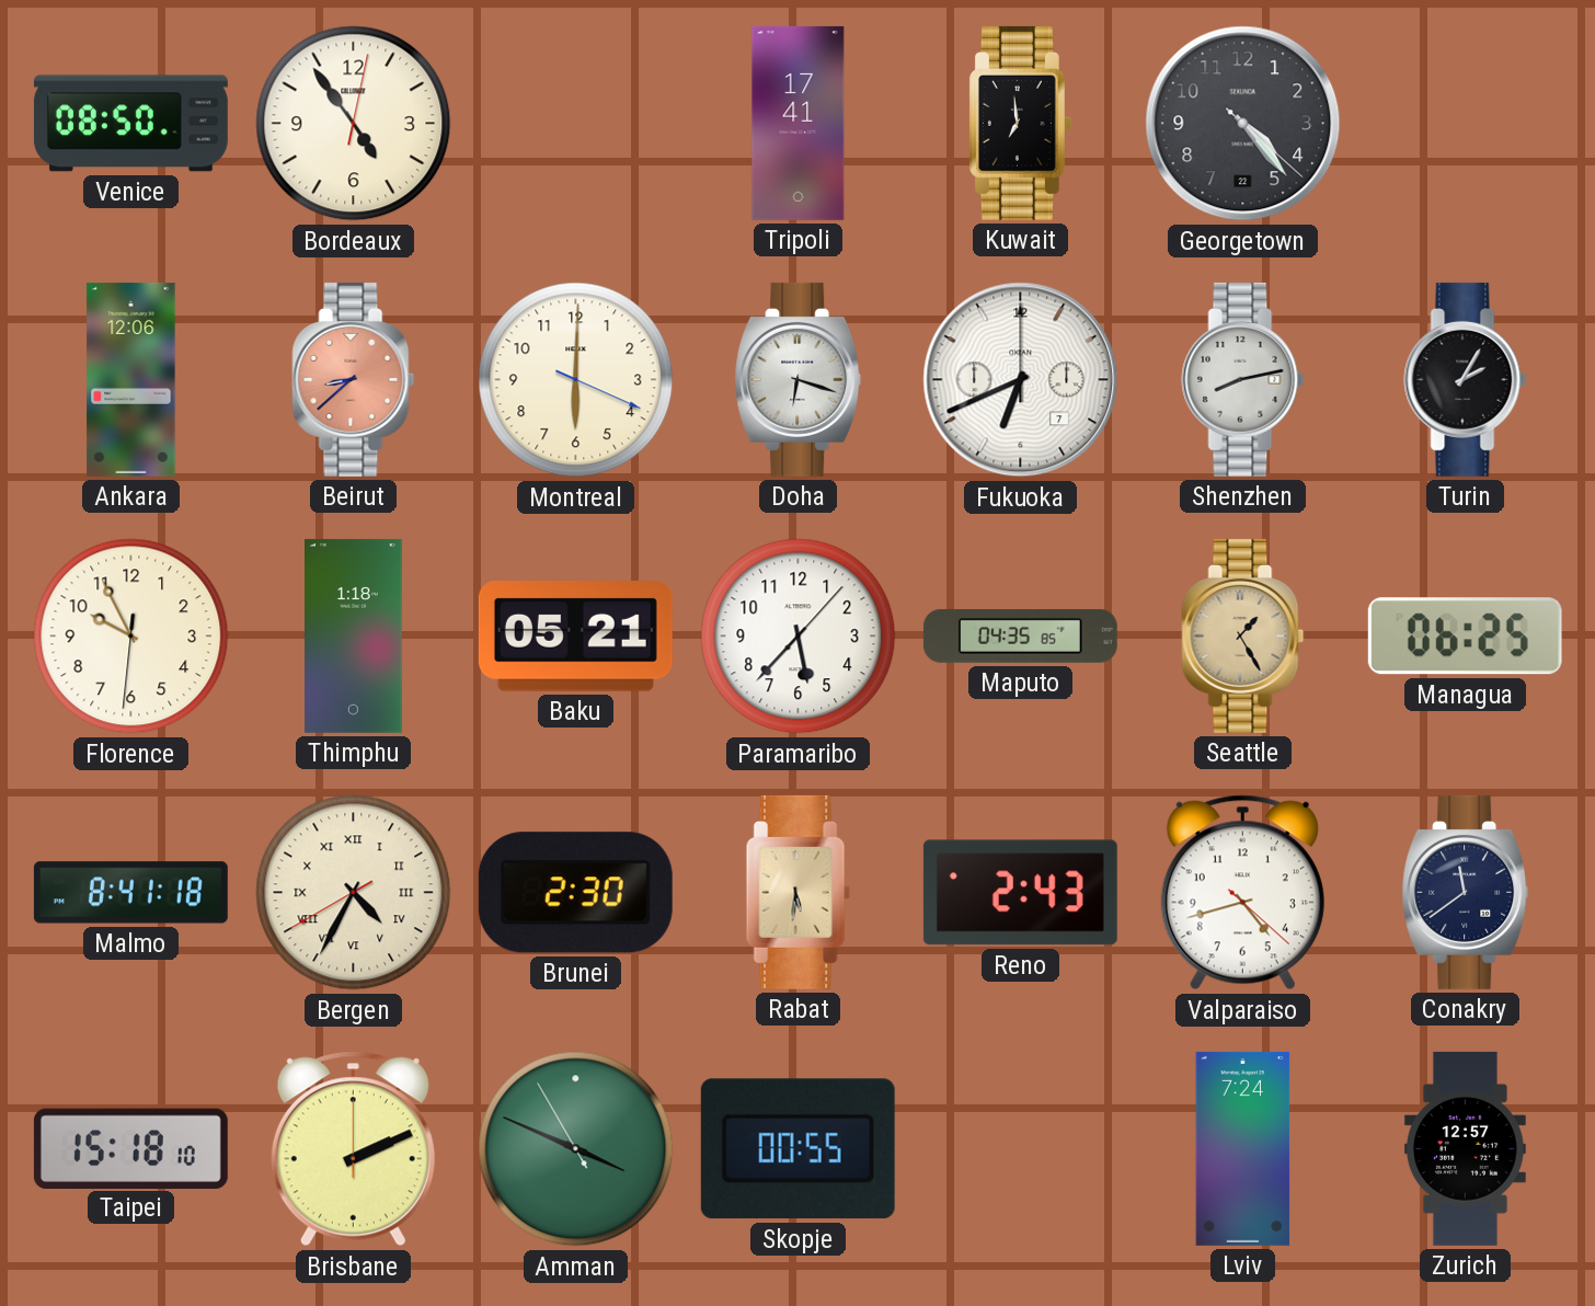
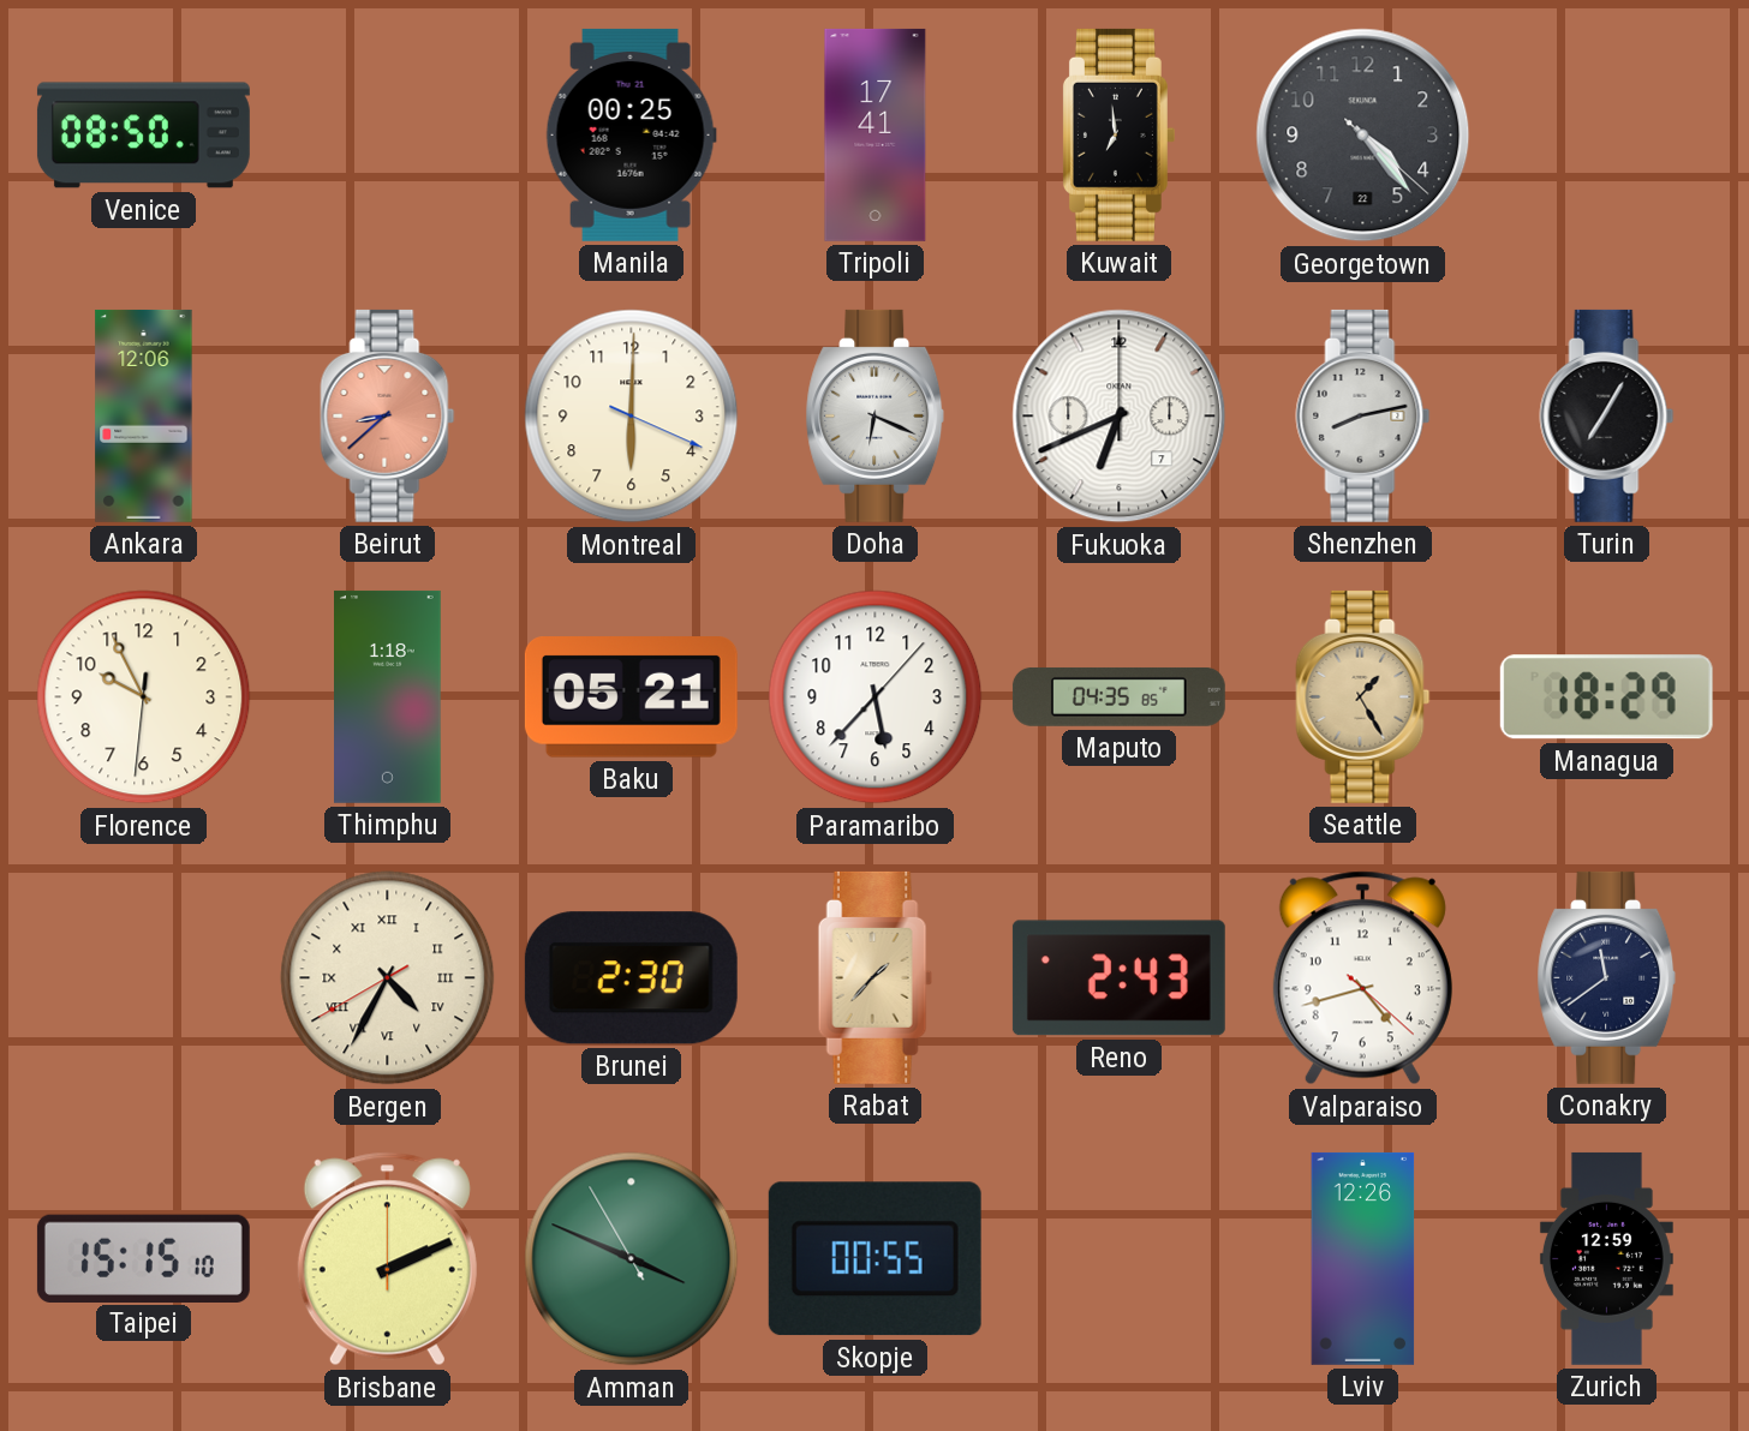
Bordeaux: 4:54 -> none
Manila: none -> 00:25
Doha: 6:18 -> 6:19
Turin: 2:05 -> 7:05
Managua: 06:25 -> 18:29
Malmo: 8:41 -> none
Rabat: 5:31 -> 1:37
Taipei: 15:18 -> 15:15
Lviv: 7:24 -> 12:26
Zurich: 12:57 -> 12:59
